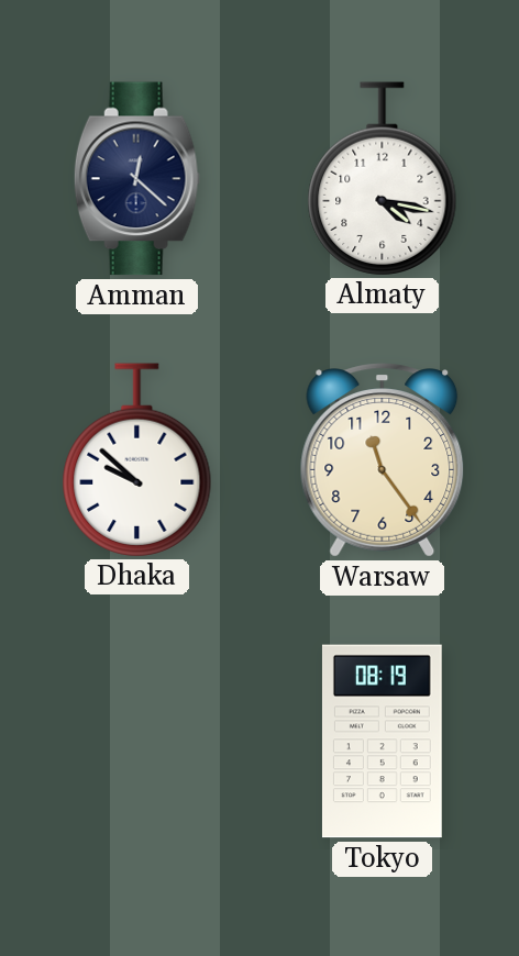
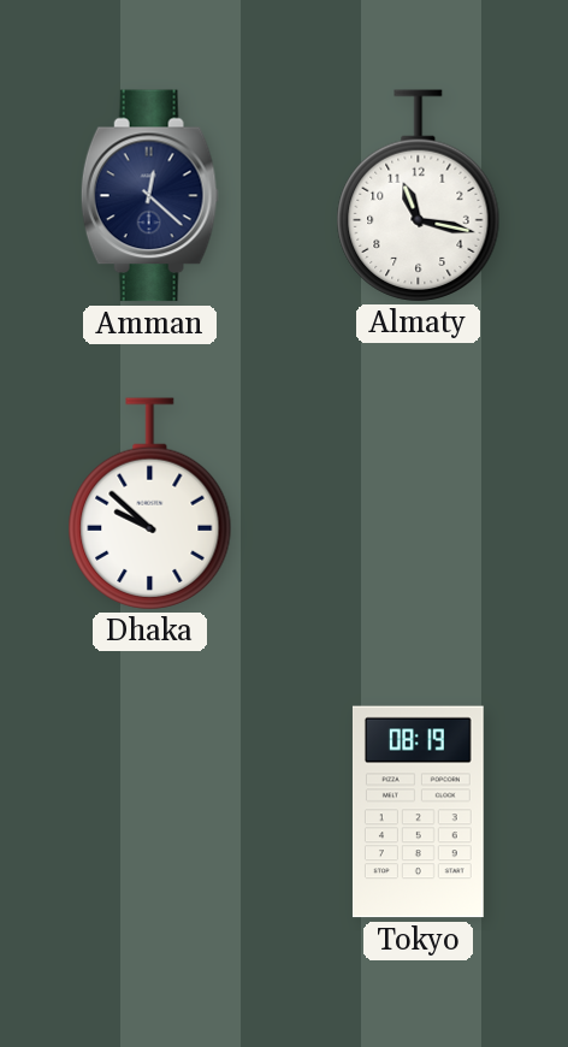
Almaty: 4:17 -> 11:17
Warsaw: 11:24 -> none
